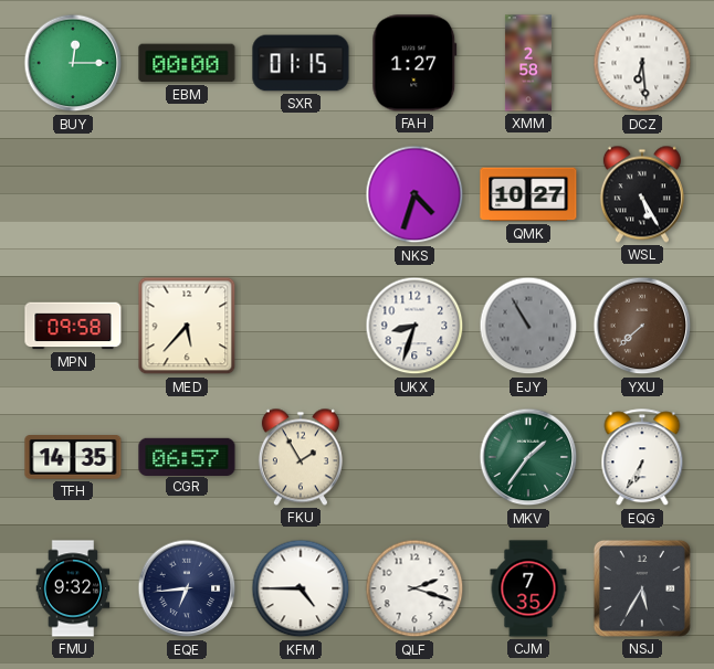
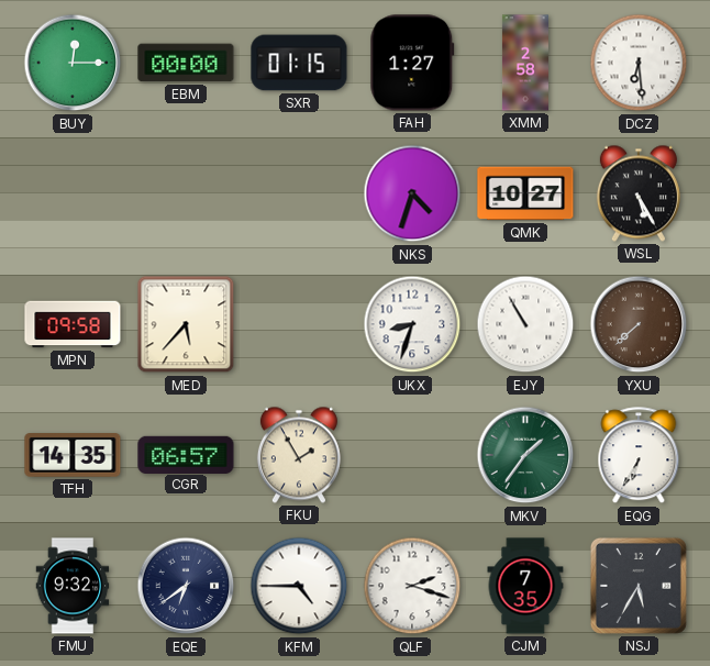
EJY dial: grey -> white
EQE: 6:44 -> 6:39
